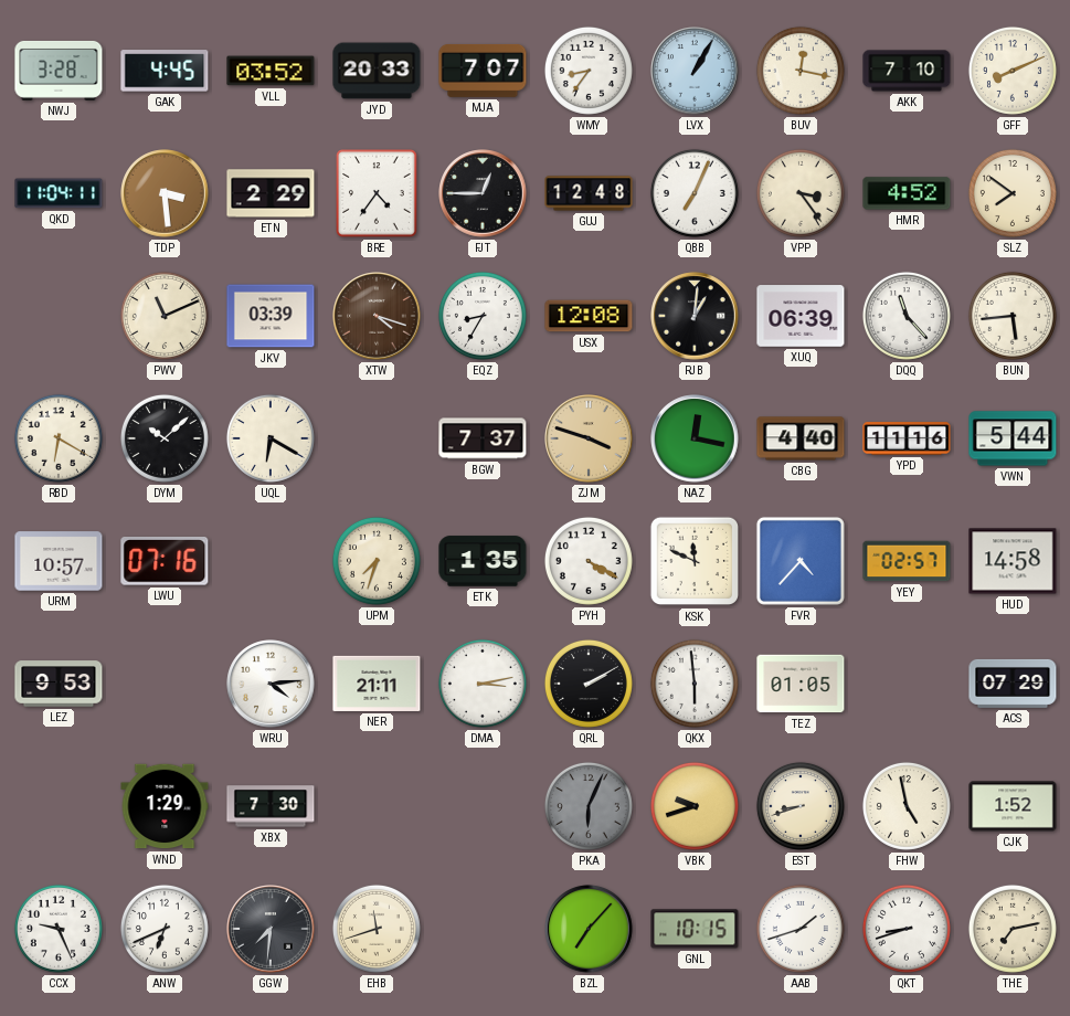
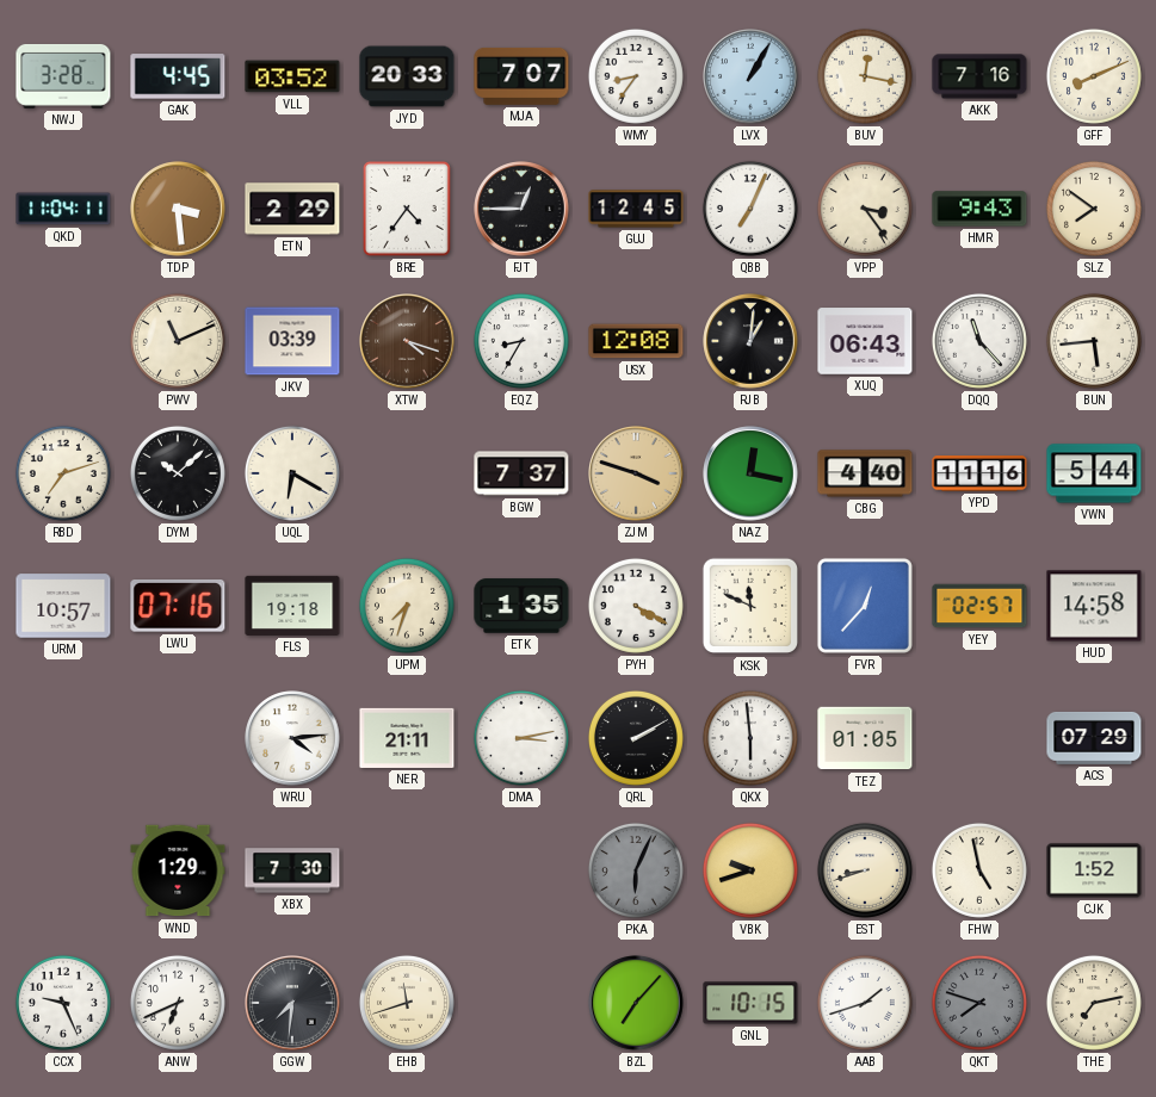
AKK: 7:10 -> 7:16
GUJ: 12:48 -> 12:45
HMR: 4:52 -> 9:43
XUQ: 06:39 -> 06:43
RBD: 6:20 -> 7:12
FLS: none -> 19:18
FVR: 4:37 -> 12:37
LEZ: 9:53 -> none
QKT: 8:42 -> 7:48
QKT dial: white -> grey
